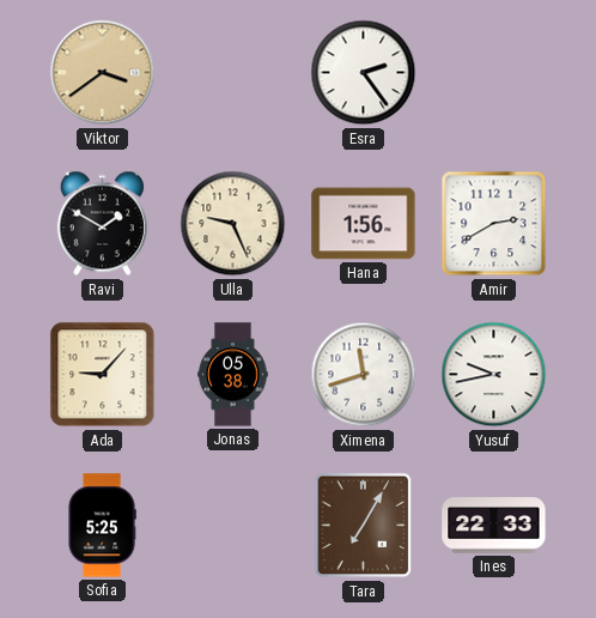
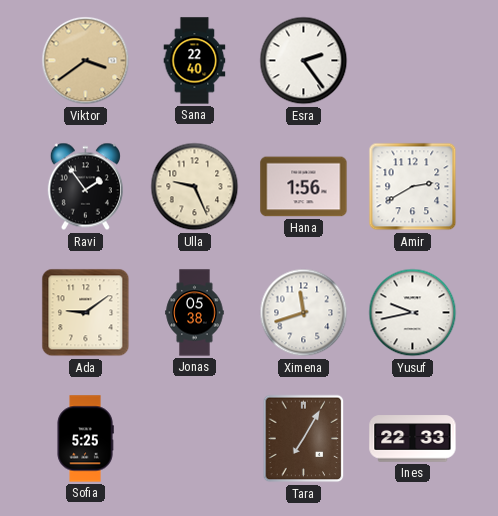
Sana: none -> 22:40
Ravi: 1:50 -> 1:54
Ada: 9:07 -> 9:09
